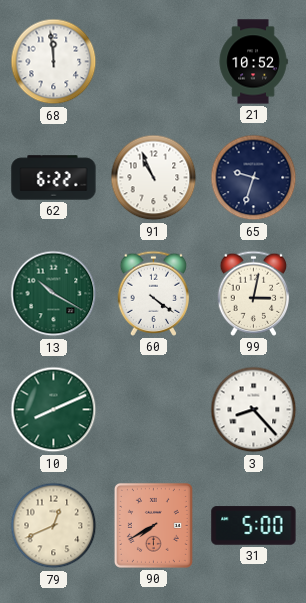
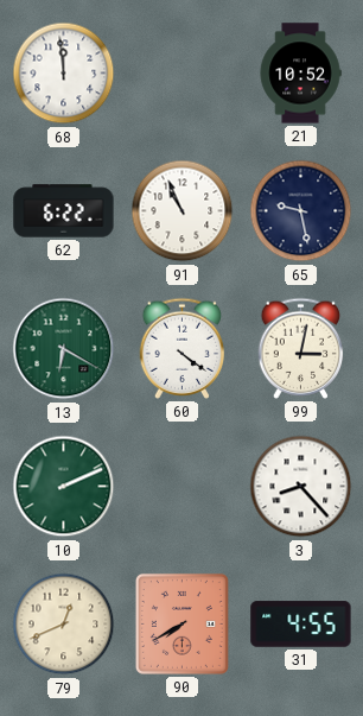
65: 9:33 -> 9:28
13: 10:20 -> 6:20
10: 8:11 -> 2:11
31: 5:00 -> 4:55
